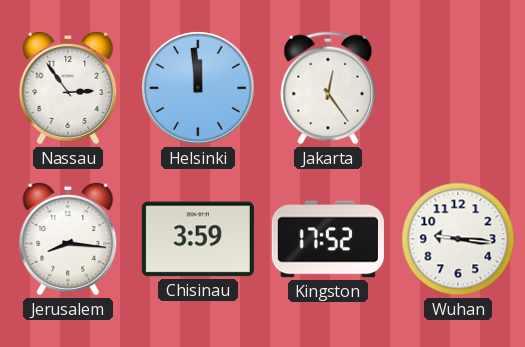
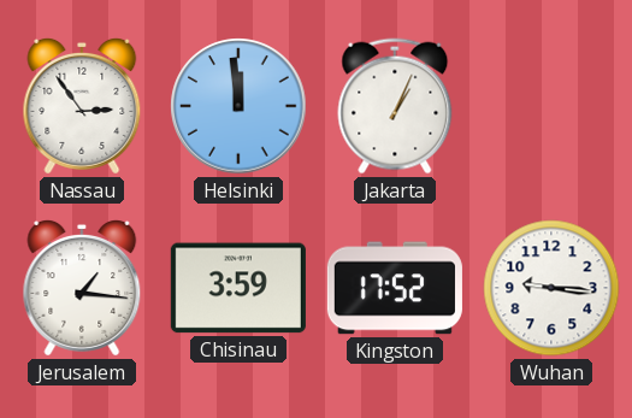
Jakarta: 12:24 -> 1:04
Jerusalem: 8:16 -> 1:16
